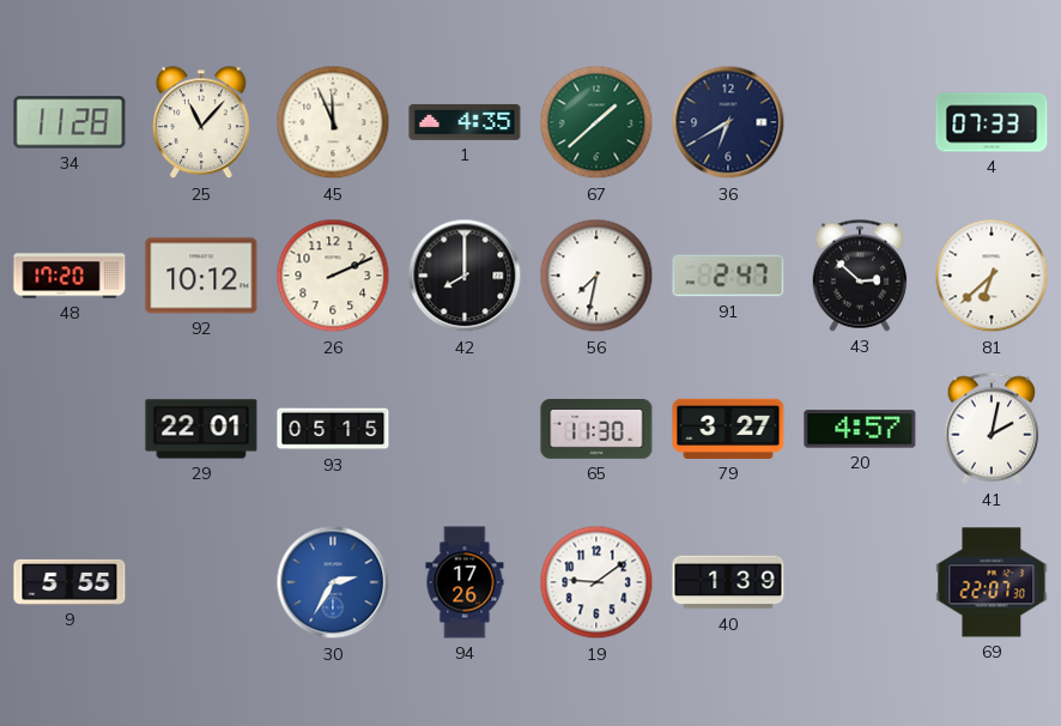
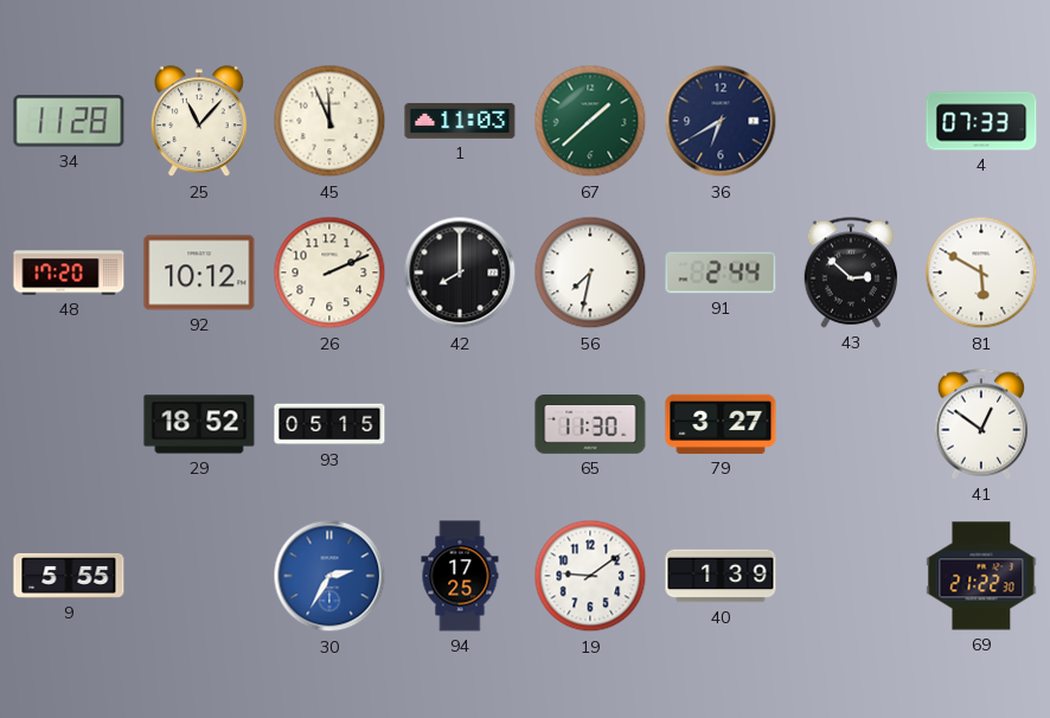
1: 4:35 -> 11:03
91: 2:47 -> 2:44
81: 6:38 -> 5:50
29: 22:01 -> 18:52
20: 4:57 -> none
41: 2:02 -> 12:51
94: 17:26 -> 17:25
69: 22:07 -> 21:22
